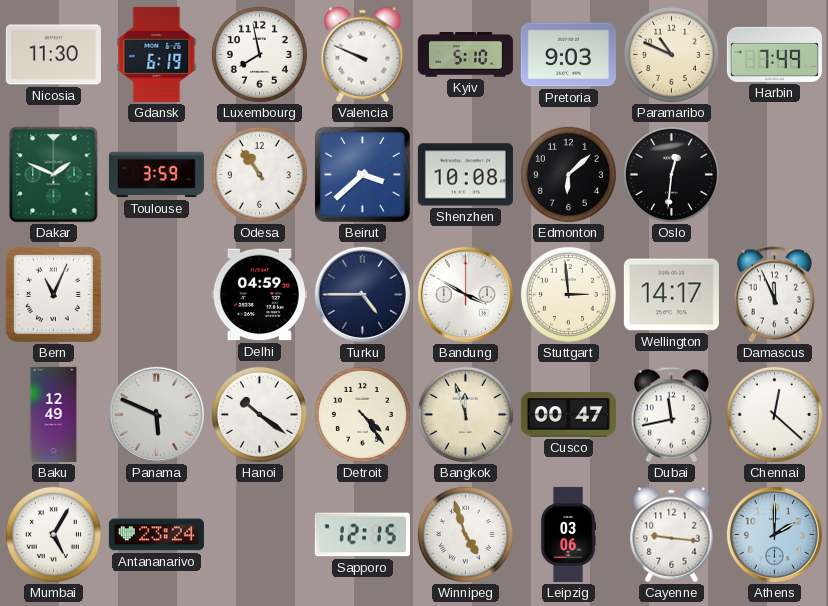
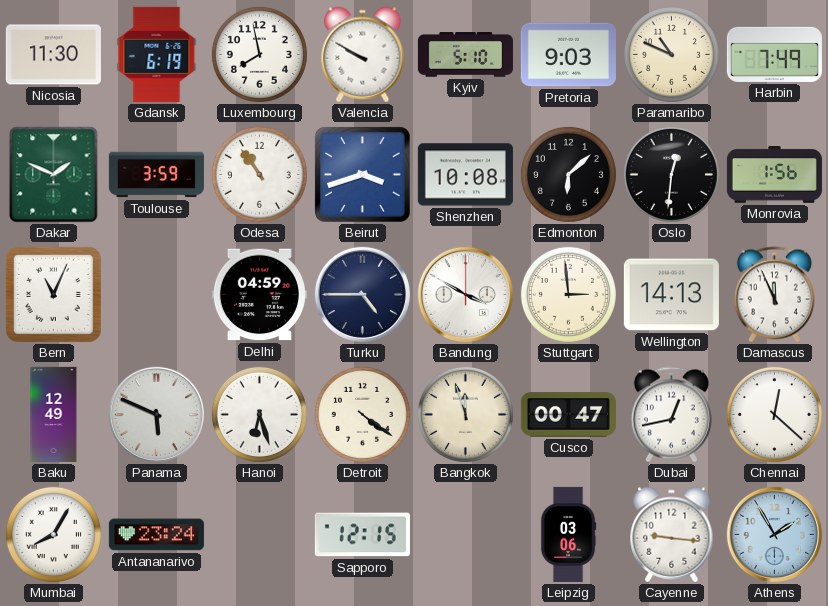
Valencia: 9:49 -> 9:50
Beirut: 3:38 -> 3:42
Monrovia: none -> 1:56
Wellington: 14:17 -> 14:13
Hanoi: 10:21 -> 6:27
Detroit: 4:24 -> 4:21
Dubai: 11:43 -> 12:43
Mumbai: 5:05 -> 8:05
Winnipeg: 4:57 -> none
Athens: 2:00 -> 1:55
